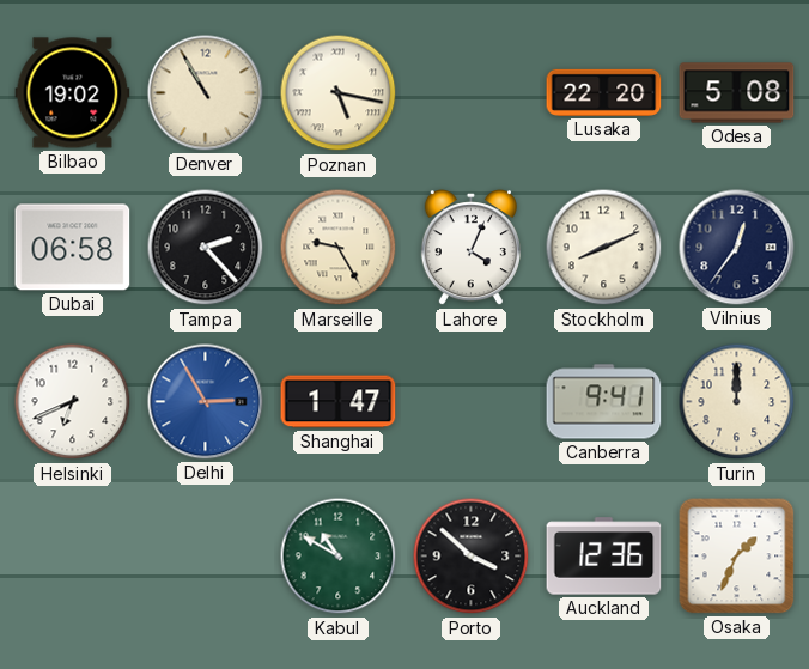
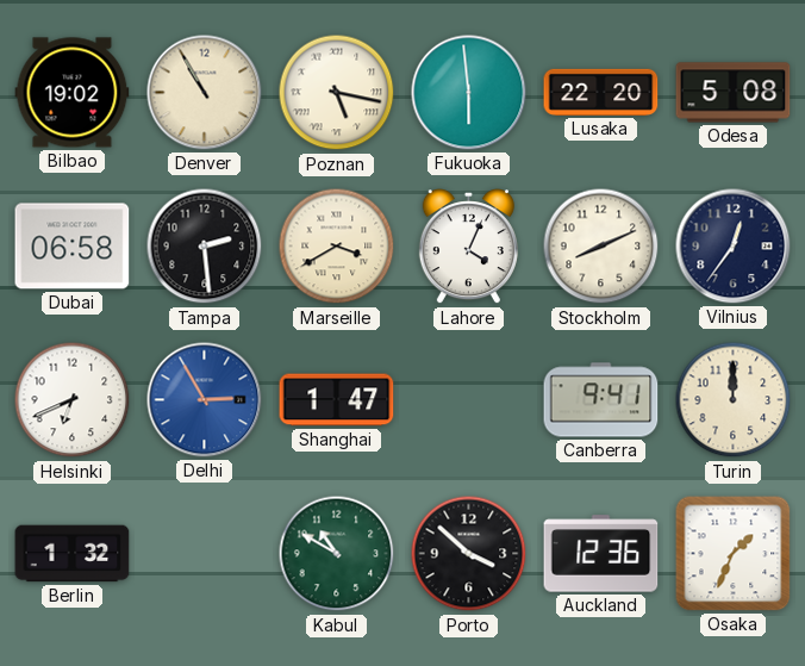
Fukuoka: none -> 5:59
Tampa: 2:23 -> 2:29
Marseille: 9:25 -> 3:40
Berlin: none -> 1:32
